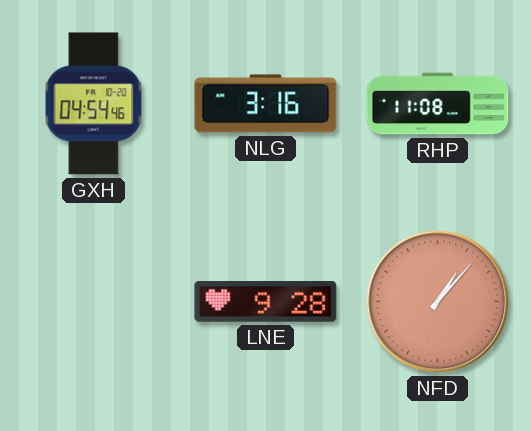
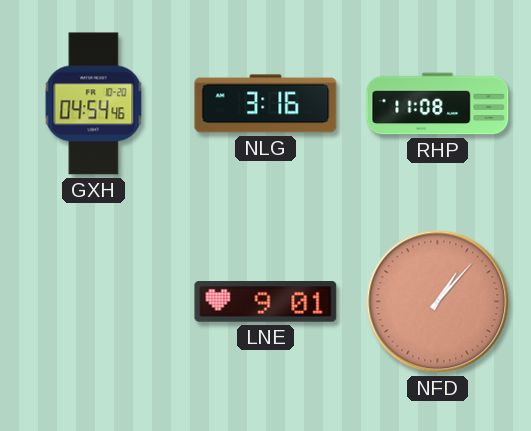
LNE: 9:28 -> 9:01
